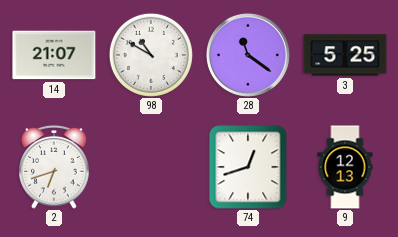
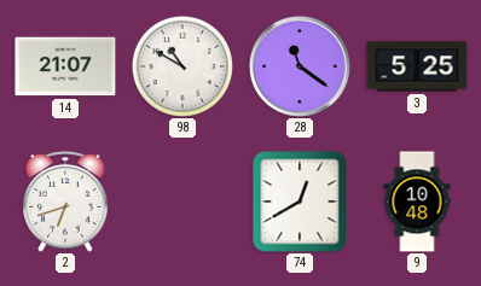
74: 12:42 -> 12:40
9: 12:13 -> 10:48
